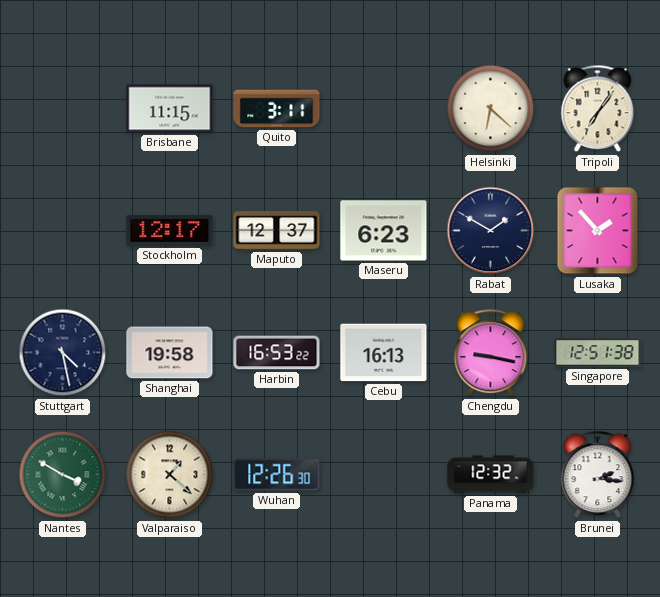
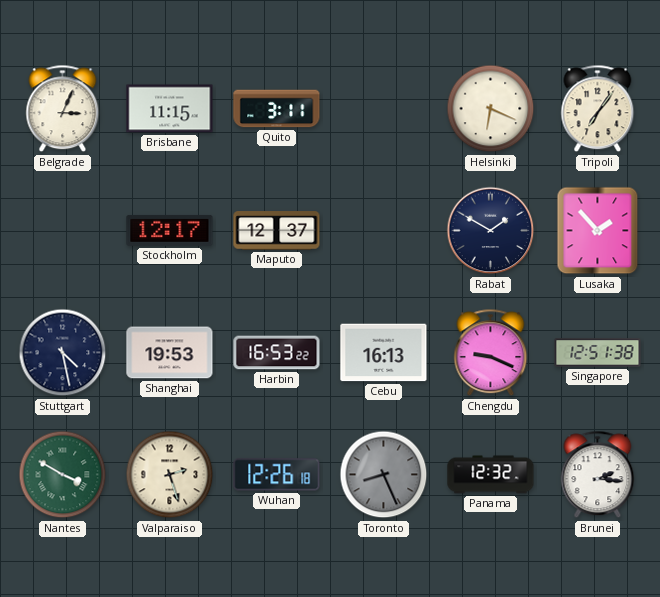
Belgrade: none -> 3:04
Helsinki: 6:22 -> 6:19
Maseru: 6:23 -> none
Shanghai: 19:58 -> 19:53
Chengdu: 9:17 -> 9:19
Valparaiso: 1:22 -> 2:27
Wuhan: 12:26:30 -> 12:26:18
Toronto: none -> 8:26
